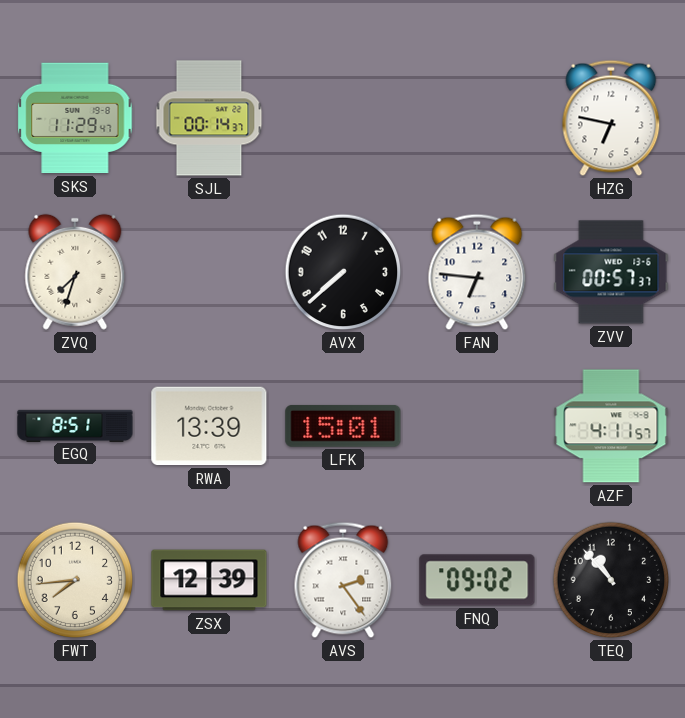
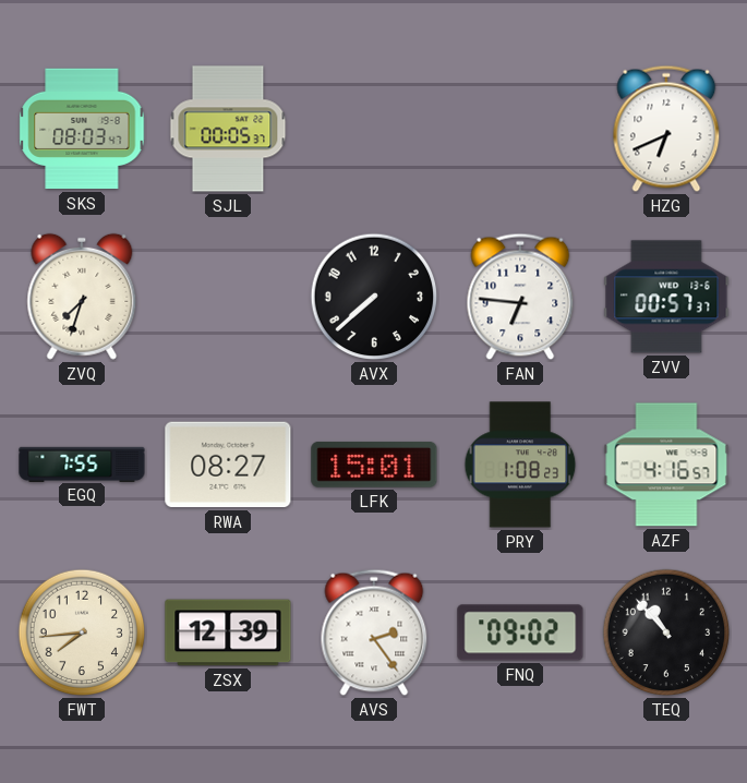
SKS: 11:29 -> 08:03
SJL: 00:14 -> 00:05
HZG: 6:47 -> 6:41
EGQ: 8:51 -> 7:55
RWA: 13:39 -> 08:27
PRY: none -> 1:08
AZF: 4:11 -> 4:16
